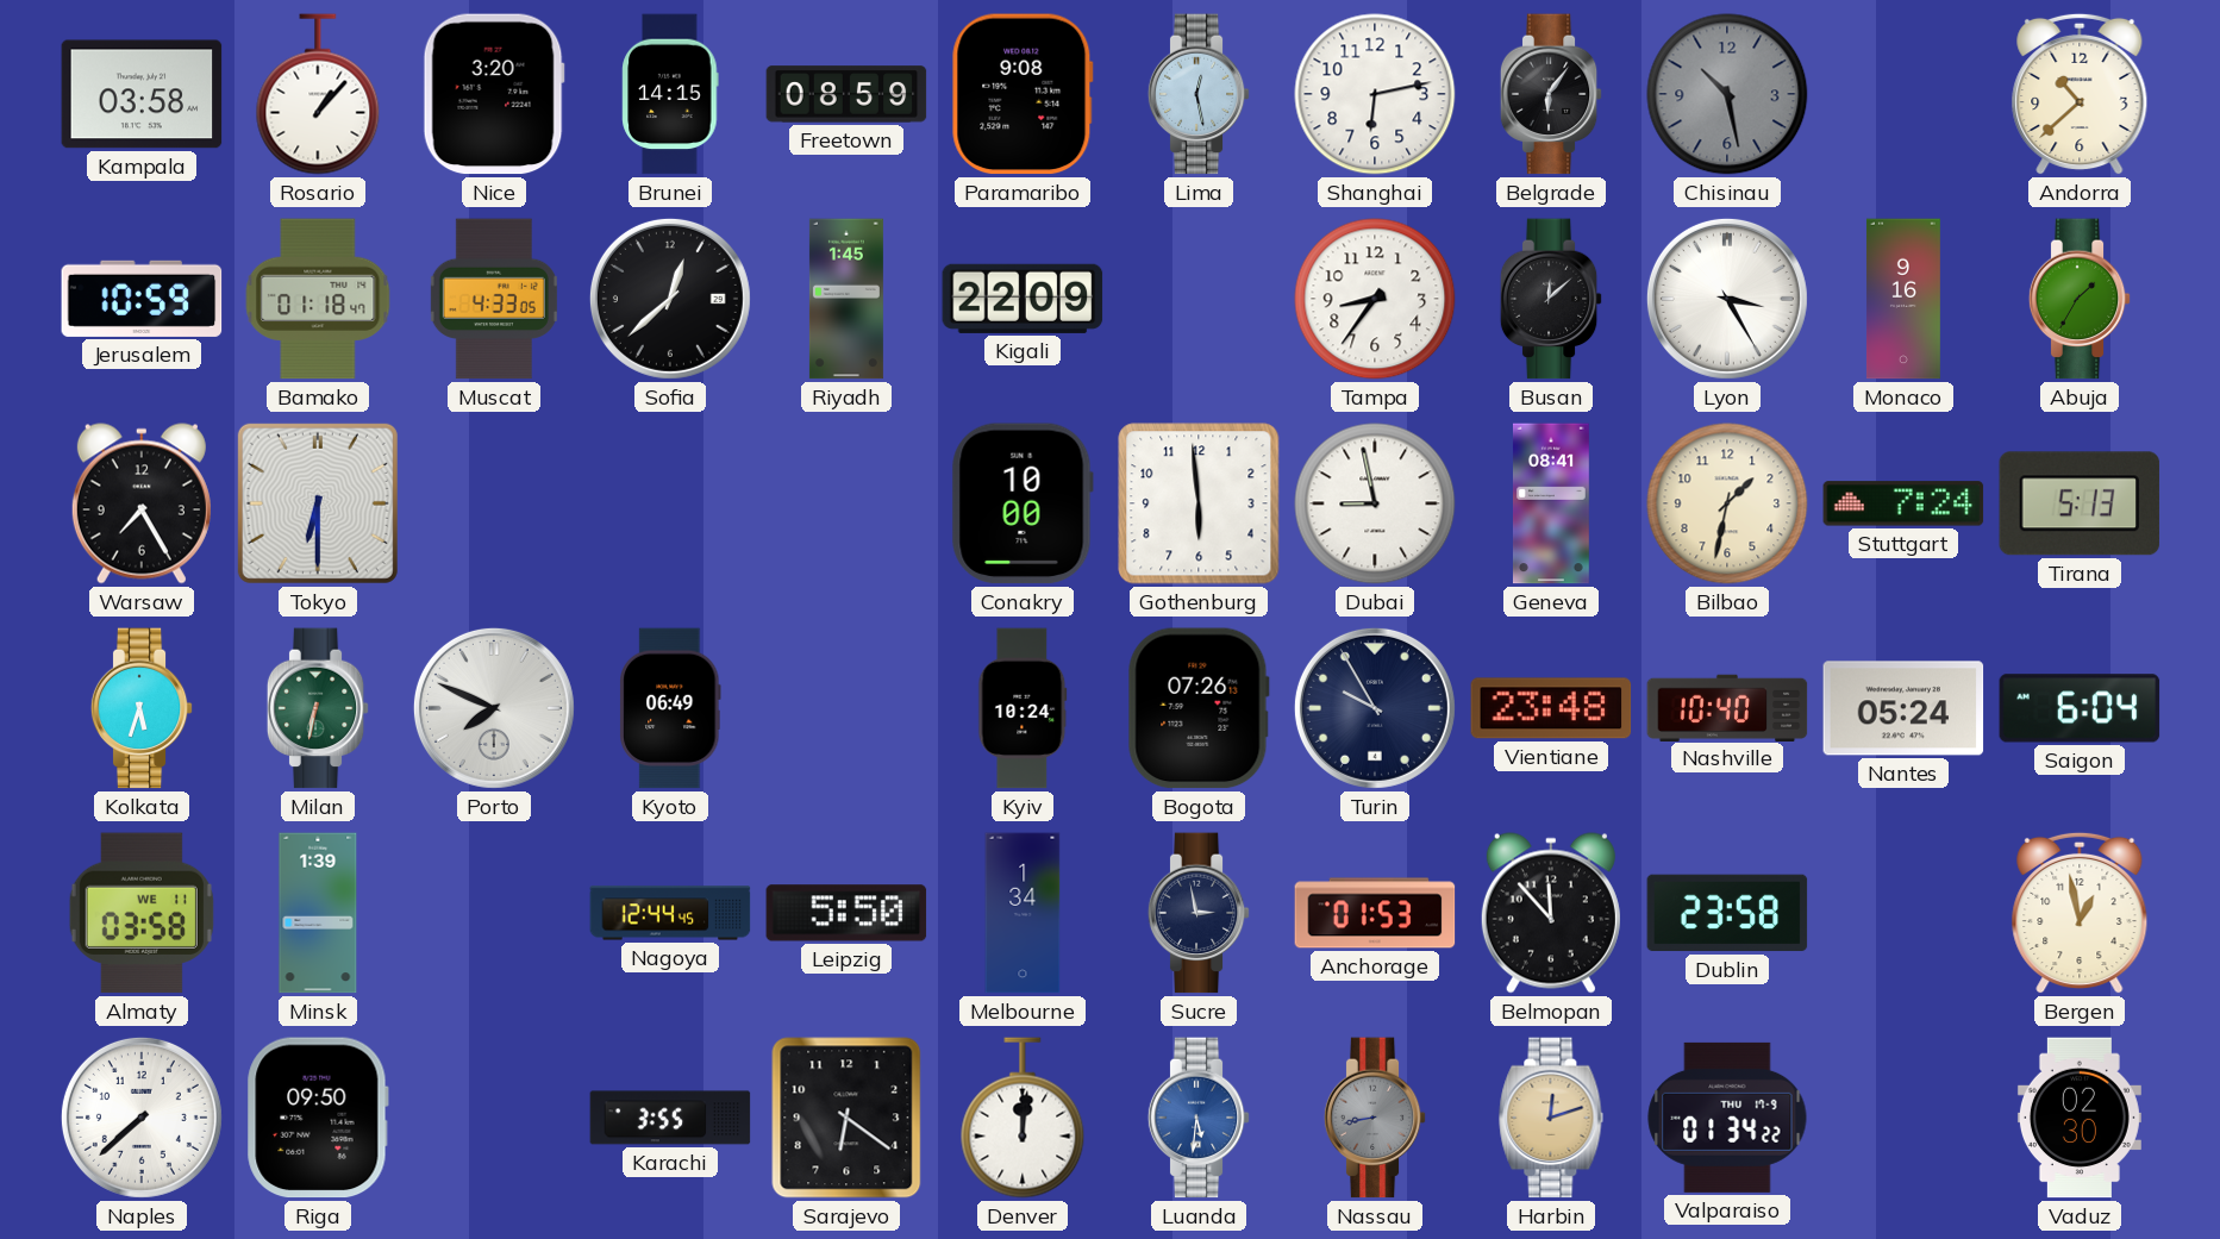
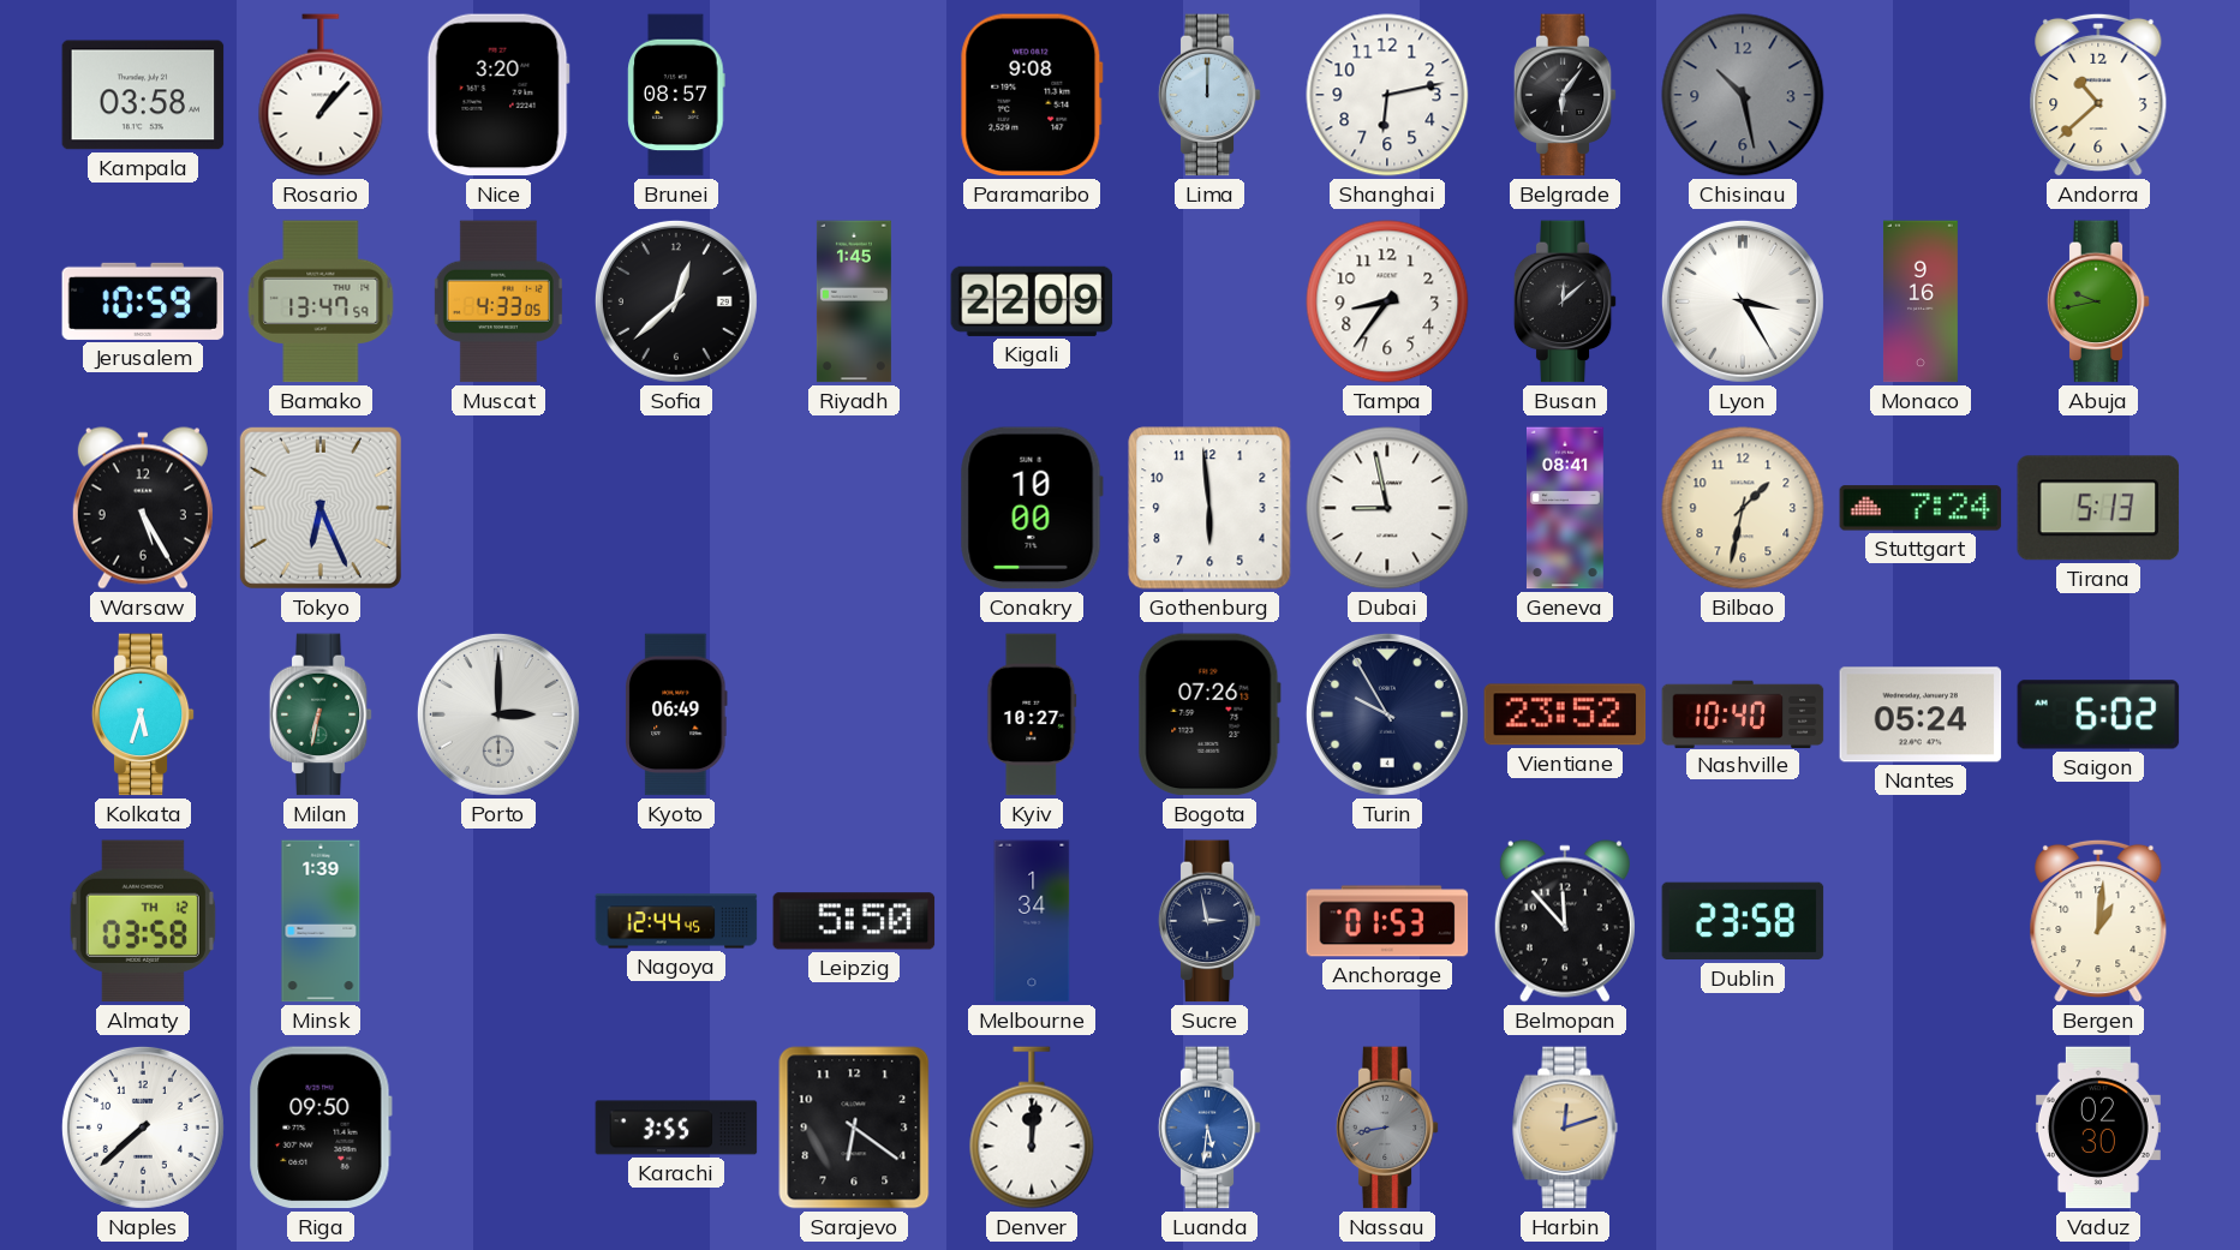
Brunei: 14:15 -> 08:57
Freetown: 08:59 -> none
Lima: 12:28 -> 12:00
Bamako: 01:18 -> 13:47
Abuja: 1:35 -> 9:43
Warsaw: 7:25 -> 5:25
Tokyo: 6:30 -> 6:26
Porto: 7:49 -> 3:00
Kyiv: 10:24 -> 10:27
Vientiane: 23:48 -> 23:52
Saigon: 6:04 -> 6:02
Almaty date: WE 11 -> TH 12
Bergen: 12:58 -> 1:01
Valparaiso: 01:34 -> none
